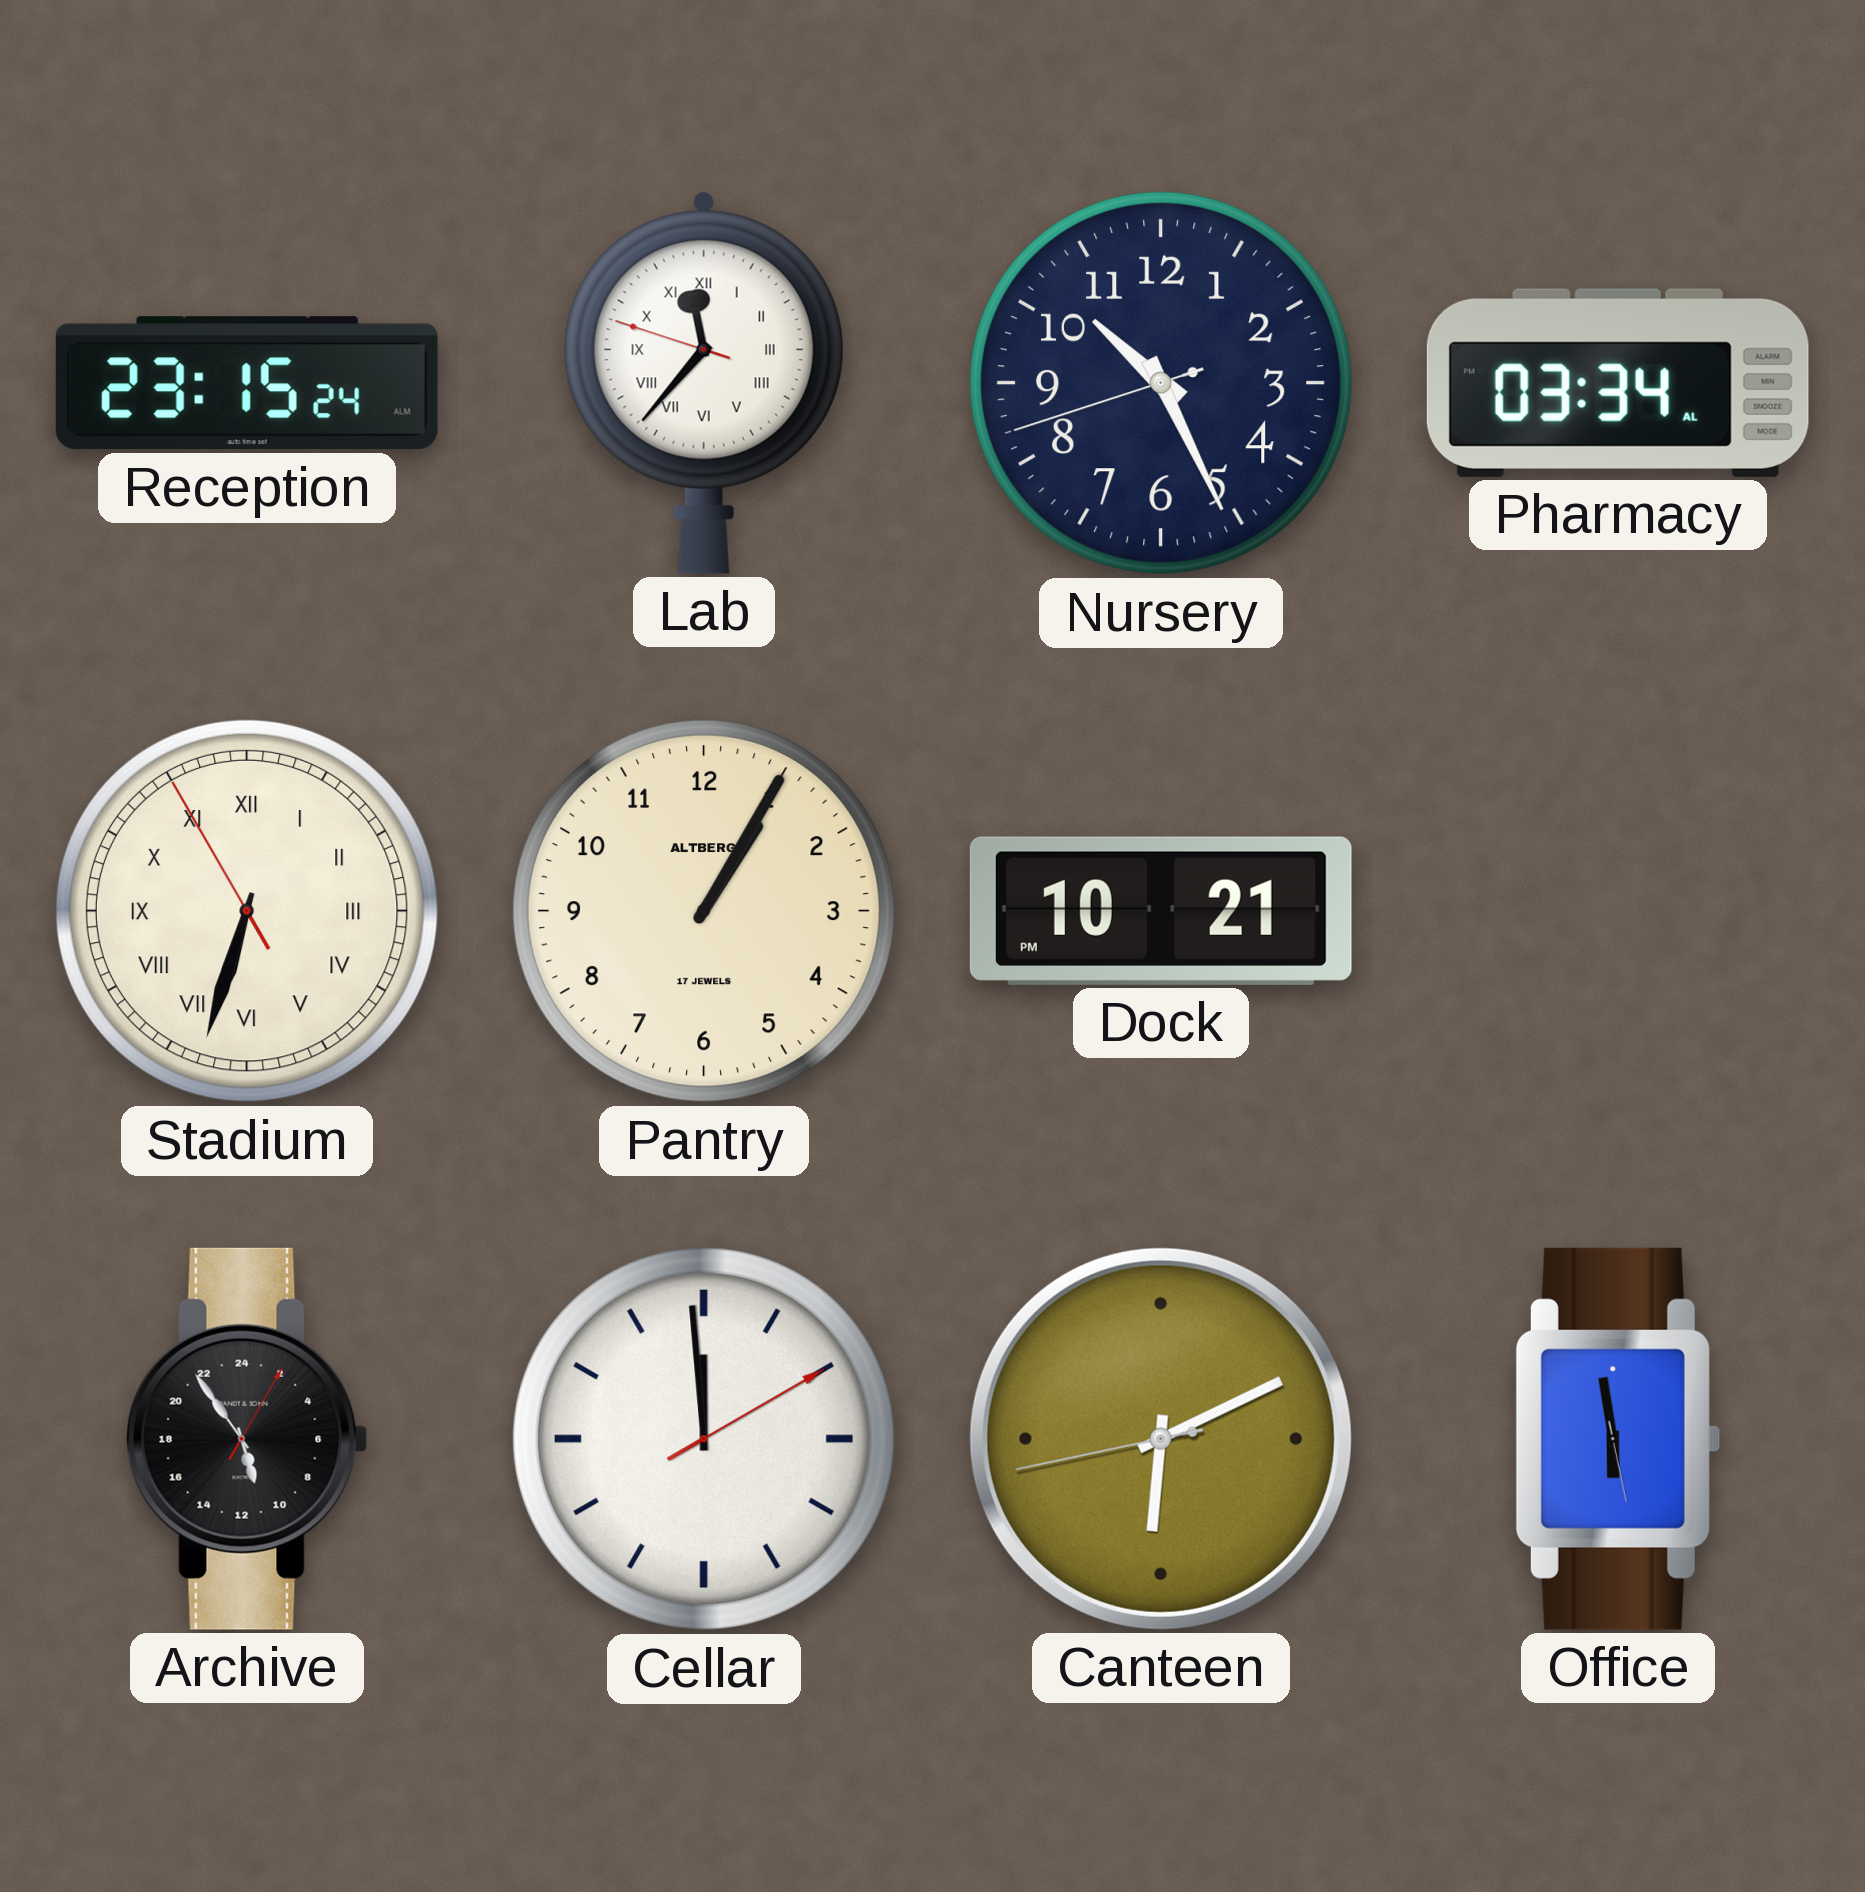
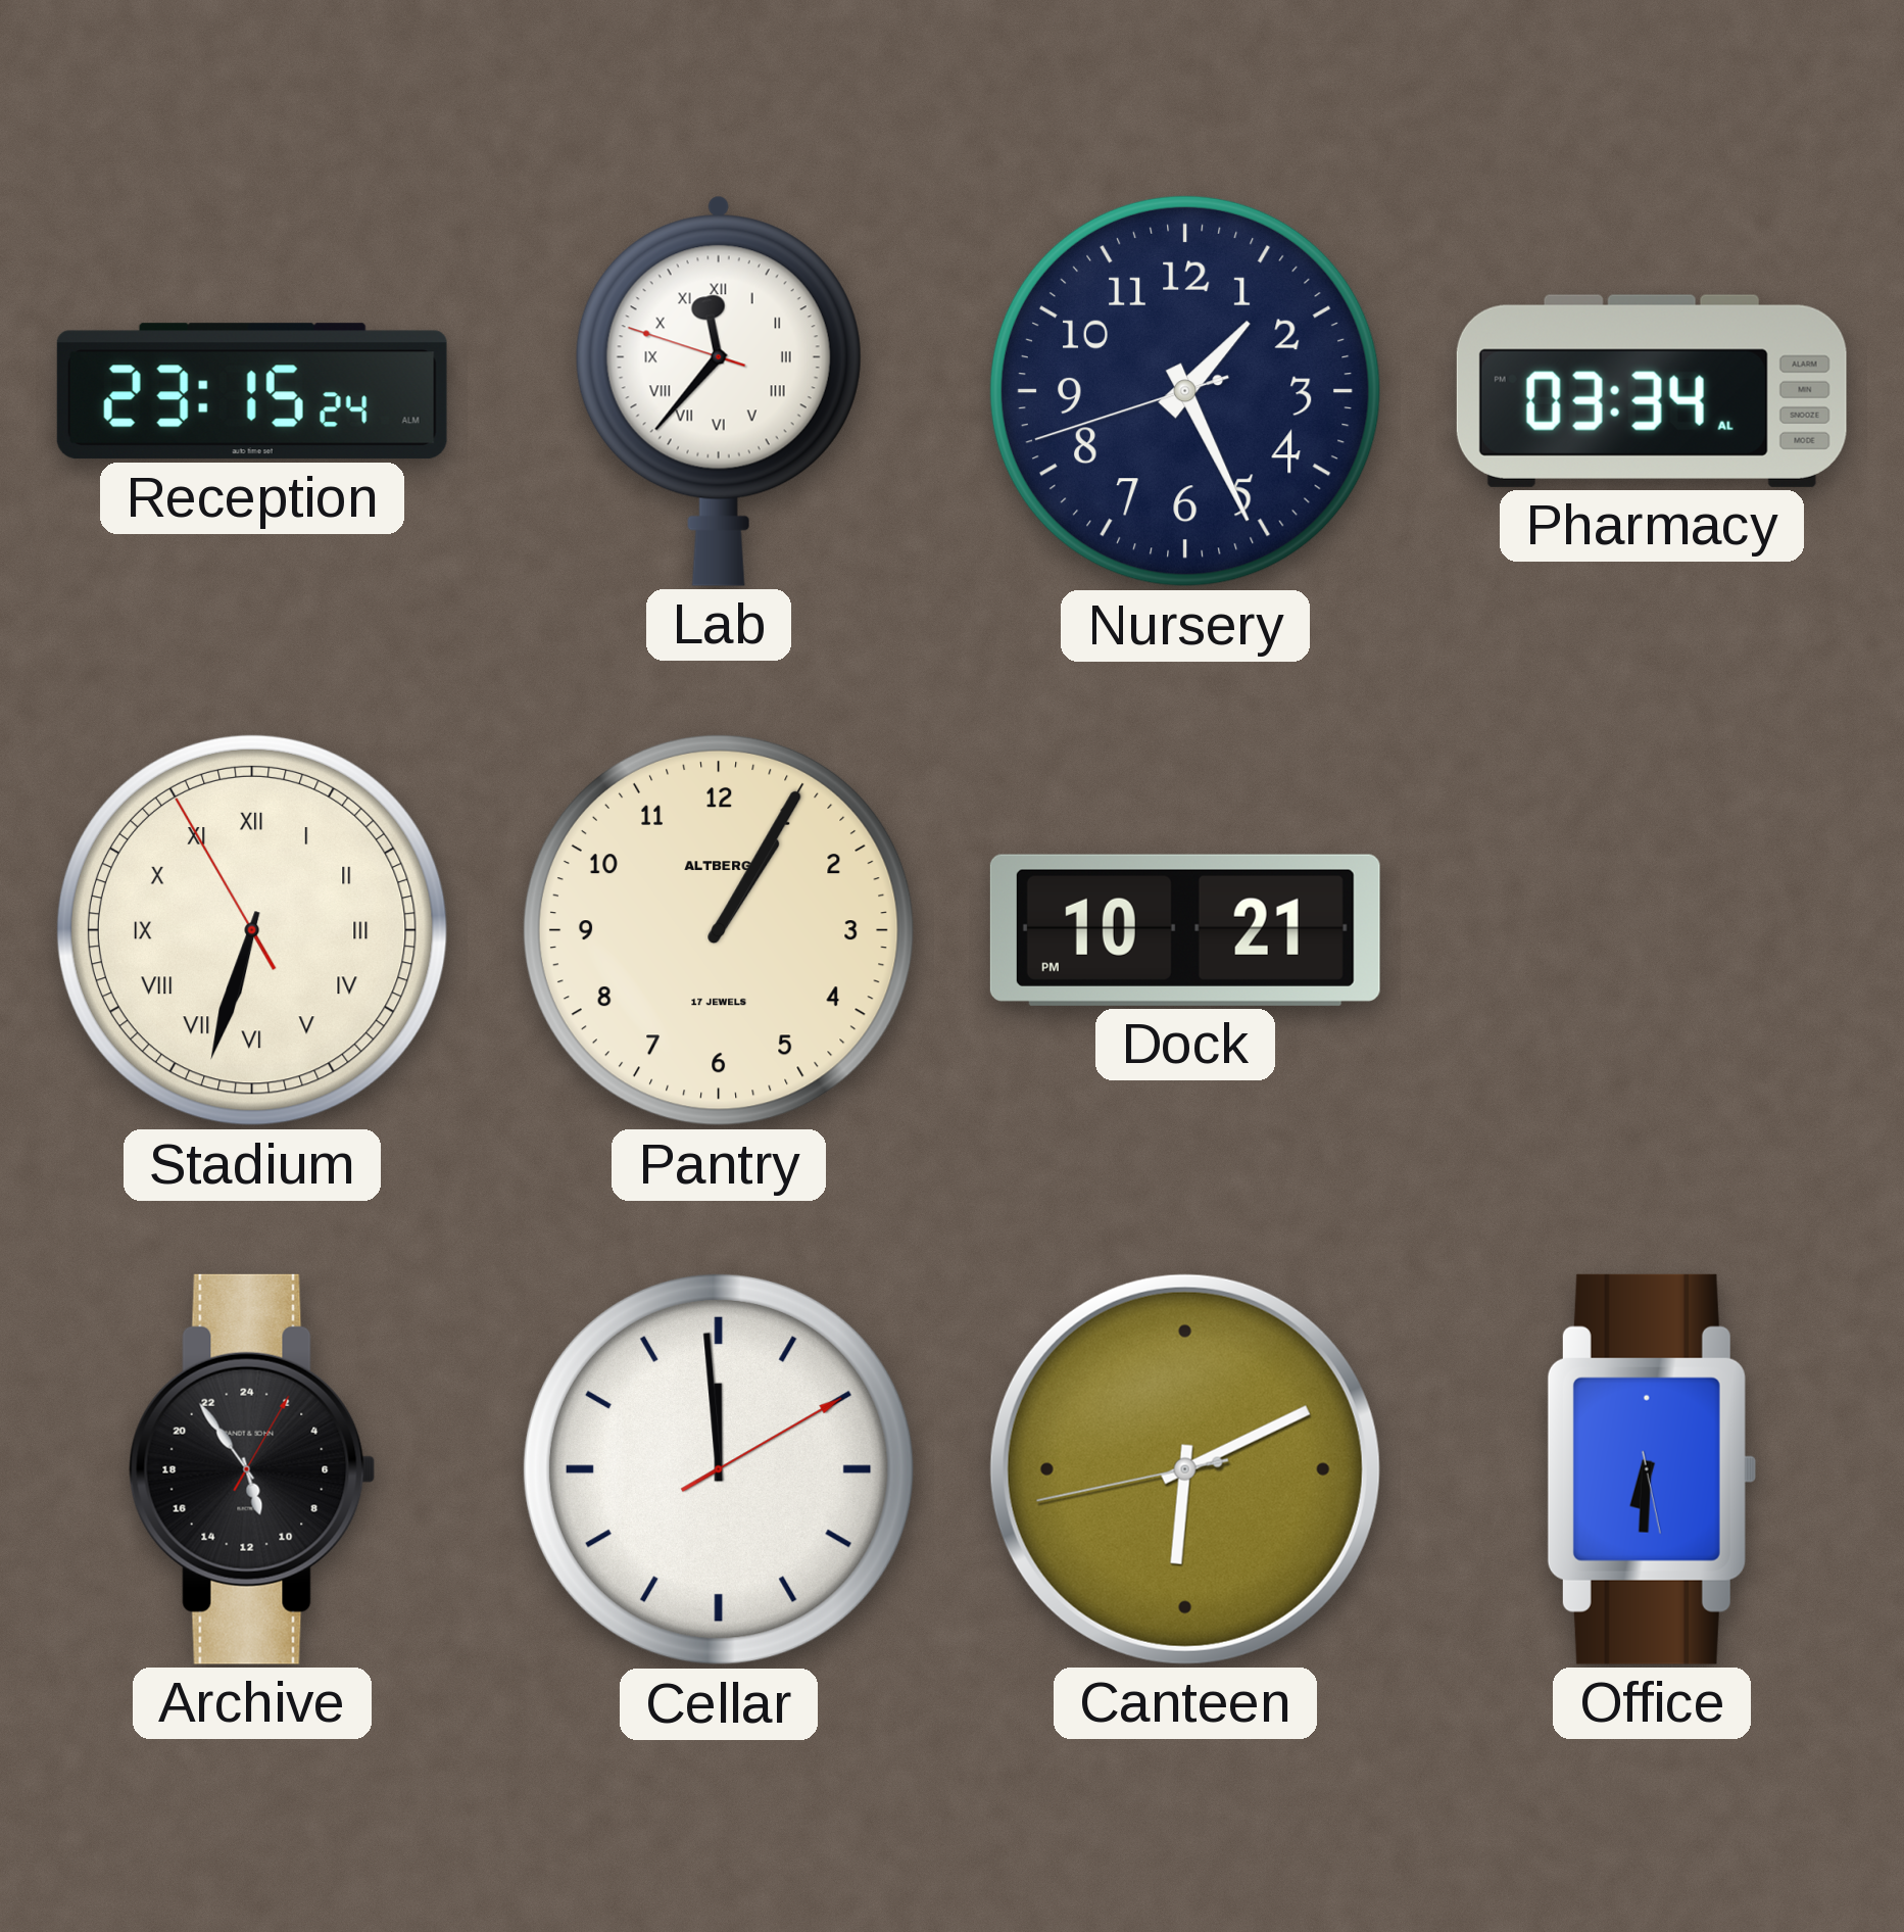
Nursery: 10:25 -> 1:25
Office: 5:58 -> 6:30
